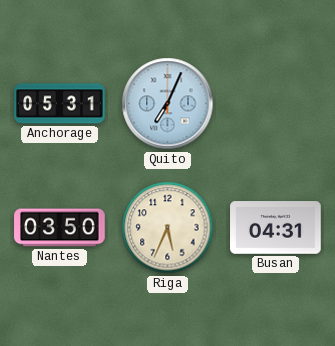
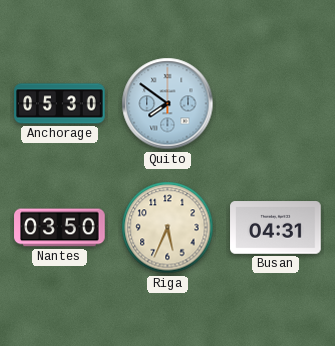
Anchorage: 05:31 -> 05:30
Quito: 7:04 -> 7:51
